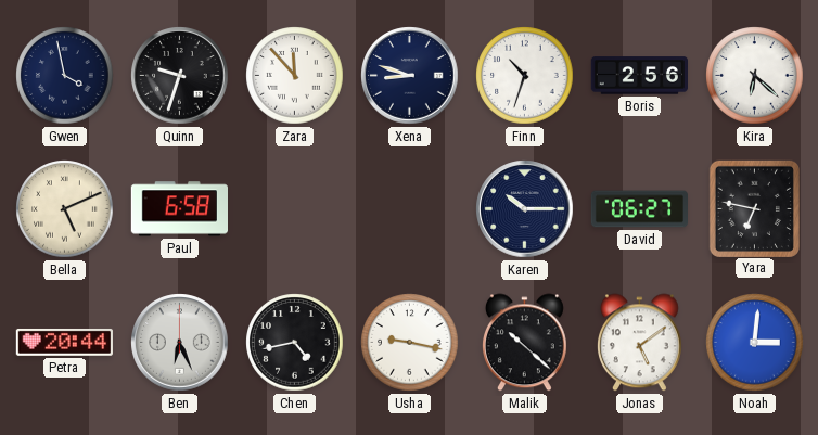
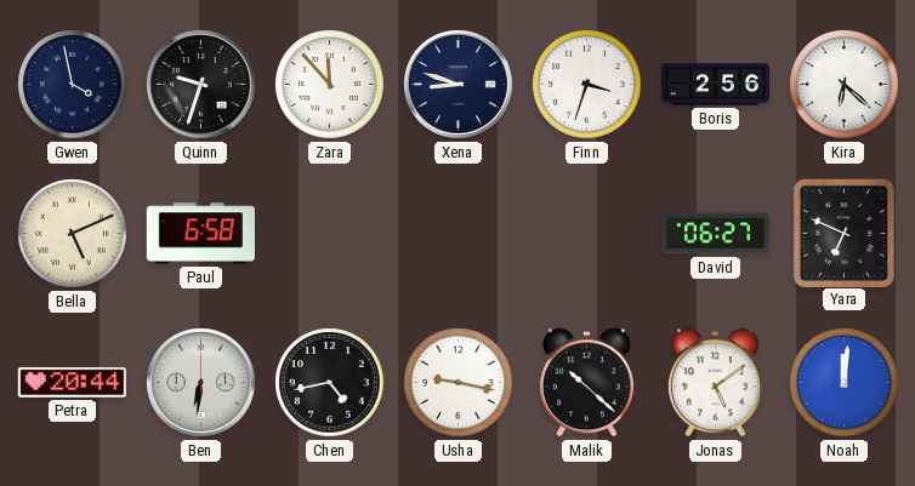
Finn: 10:33 -> 3:33
Karen: 10:15 -> none
Yara: 6:47 -> 6:49
Ben: 6:26 -> 6:31
Noah: 3:01 -> 12:01
